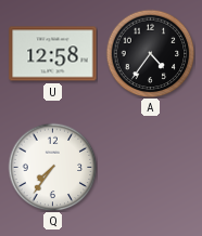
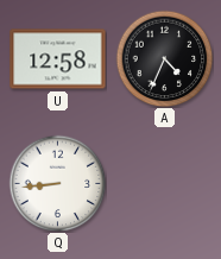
A: 4:36 -> 4:34
Q: 7:36 -> 8:44
